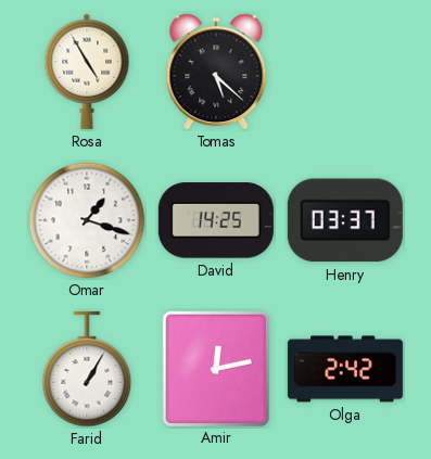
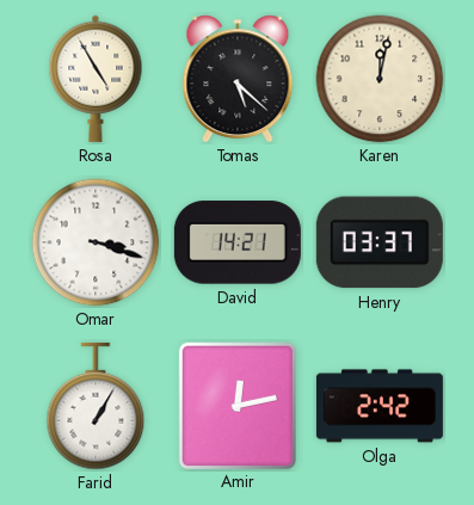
Karen: none -> 12:02
Omar: 1:18 -> 3:18
David: 14:25 -> 14:21
